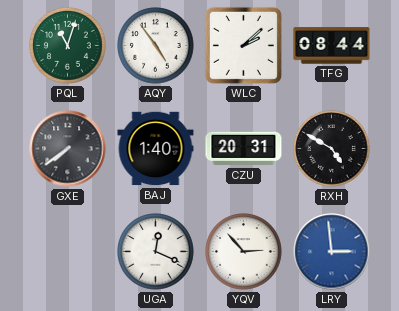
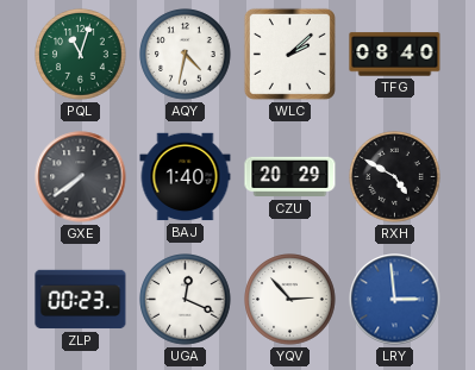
AQY: 4:54 -> 4:32
TFG: 08:44 -> 08:40
CZU: 20:31 -> 20:29
ZLP: none -> 00:23
